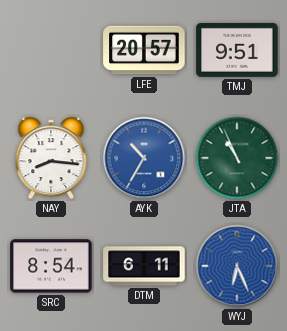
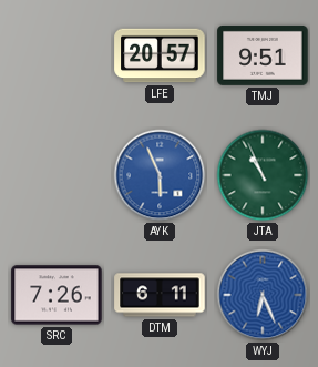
NAY: 8:16 -> none
AYK: 10:35 -> 5:56
SRC: 8:54 -> 7:26
